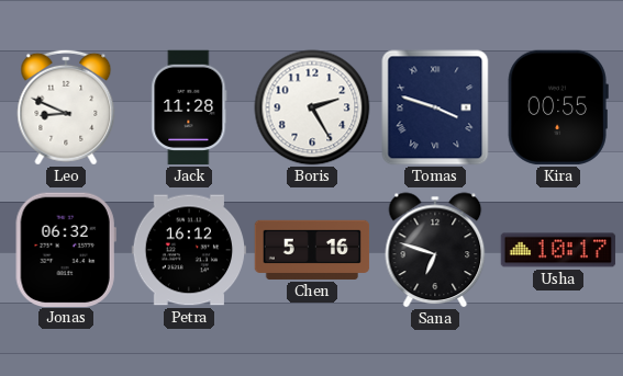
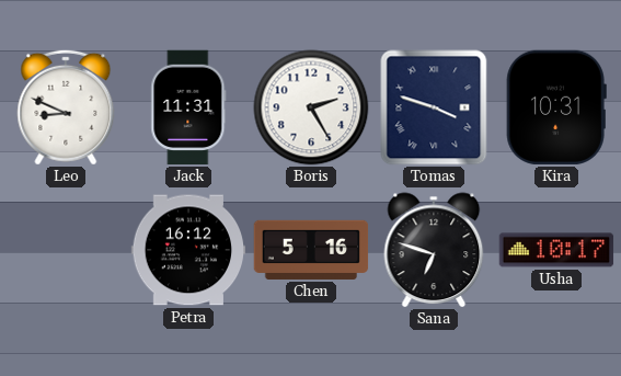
Jack: 11:28 -> 11:31
Kira: 00:55 -> 10:31
Jonas: 06:32 -> none
